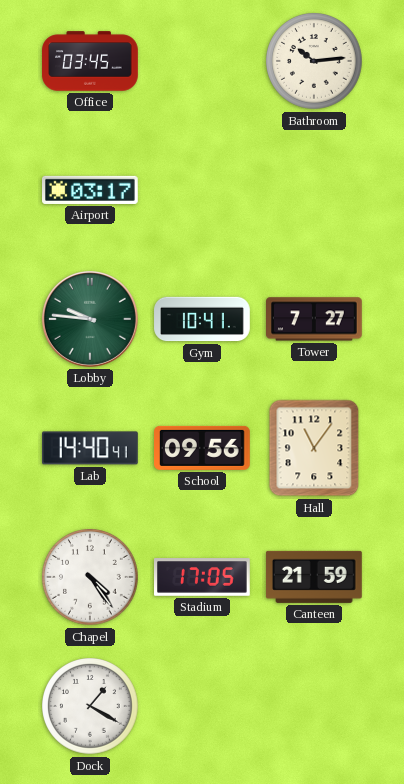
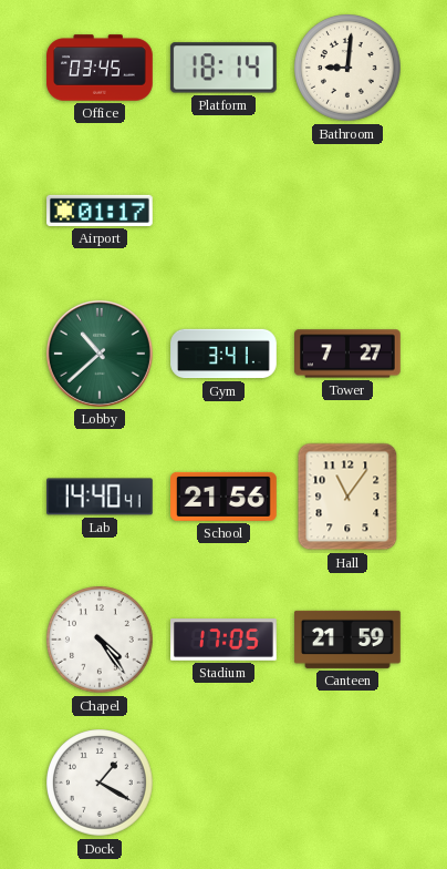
Platform: none -> 18:14
Bathroom: 10:14 -> 9:01
Airport: 03:17 -> 01:17
Lobby: 9:46 -> 10:38
Gym: 10:41 -> 3:41
School: 09:56 -> 21:56
